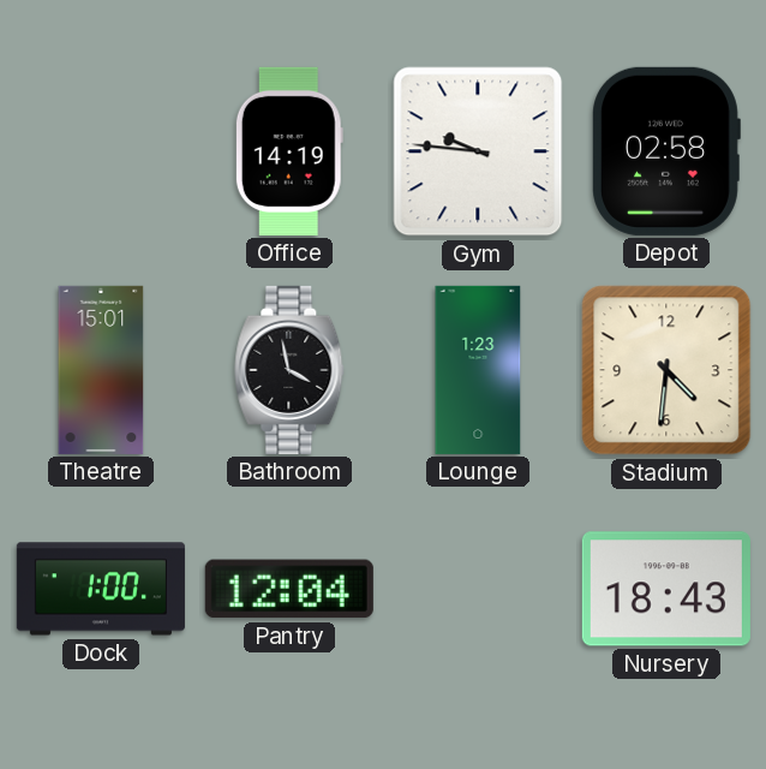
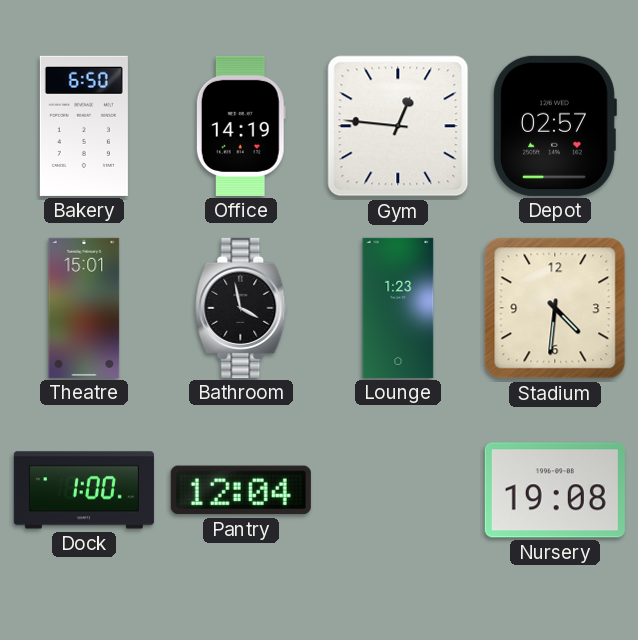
Bakery: none -> 6:50
Gym: 9:46 -> 12:46
Depot: 02:58 -> 02:57
Nursery: 18:43 -> 19:08
